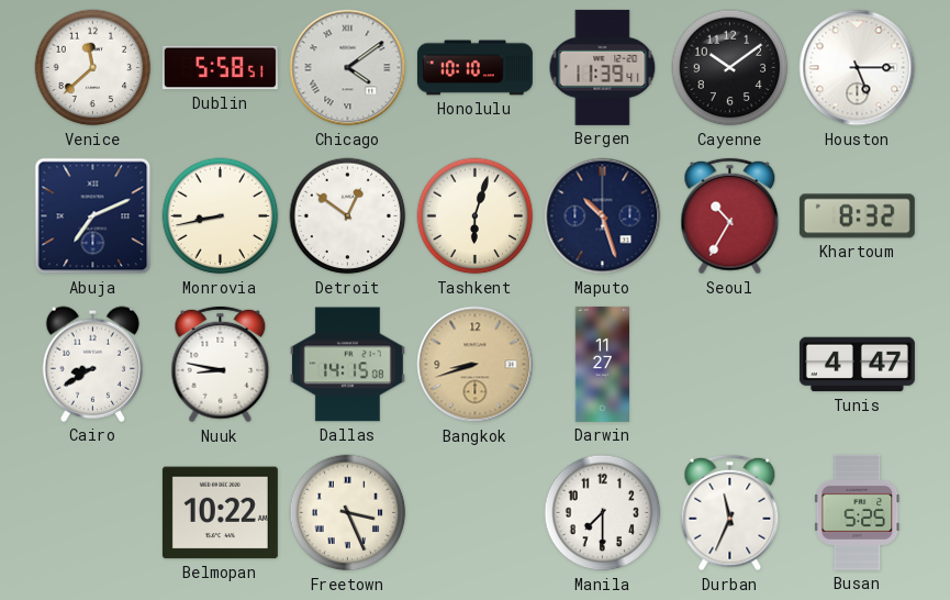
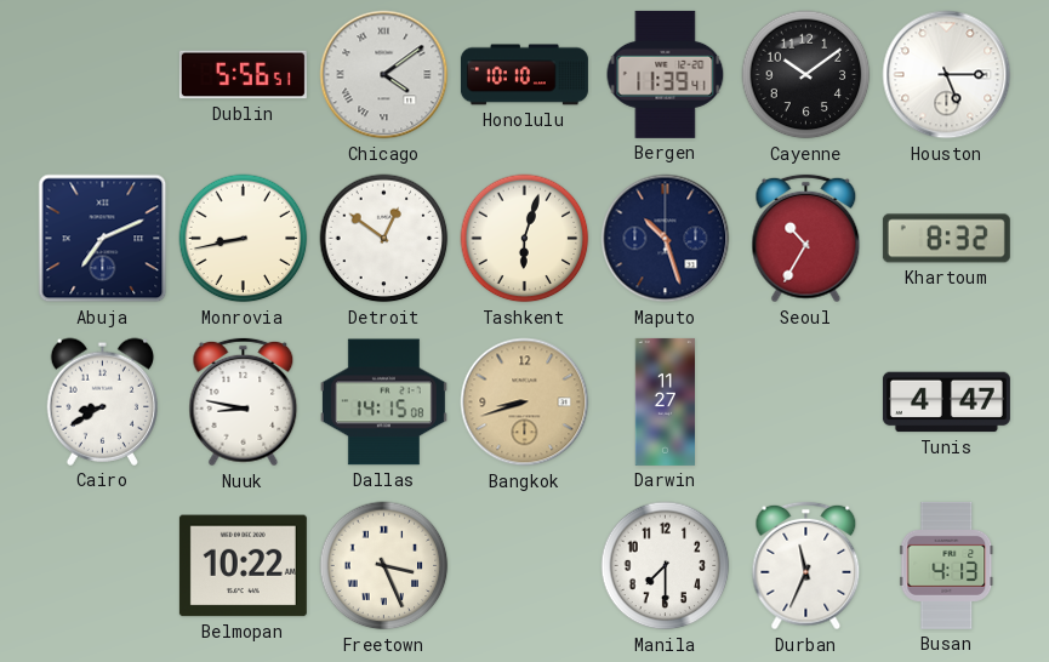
Venice: 11:38 -> none
Dublin: 5:58 -> 5:56
Busan: 5:25 -> 4:13
